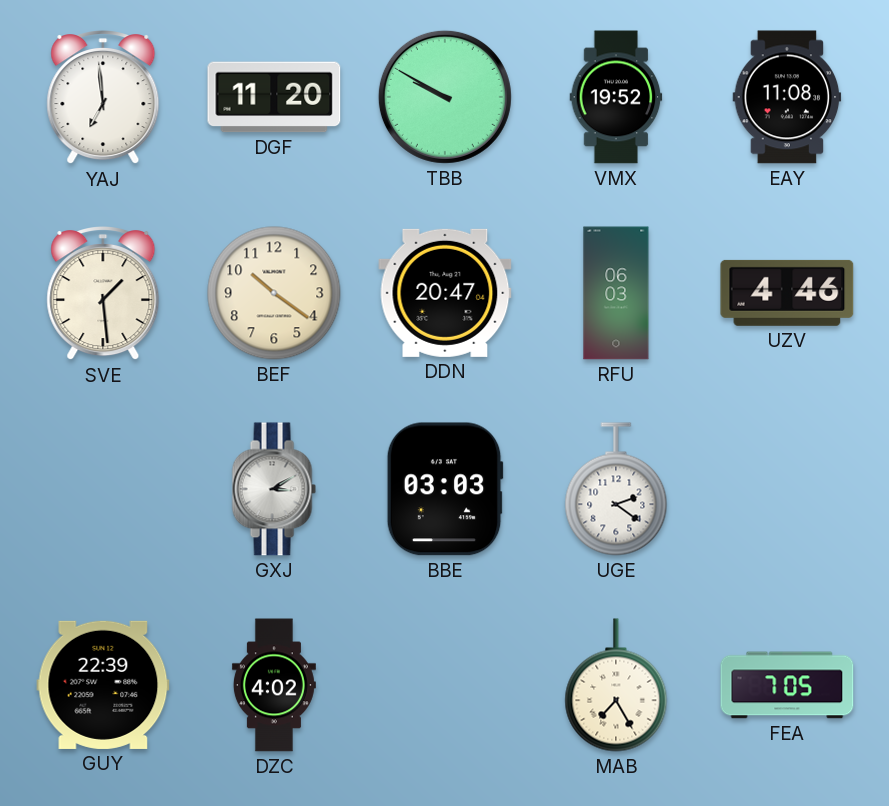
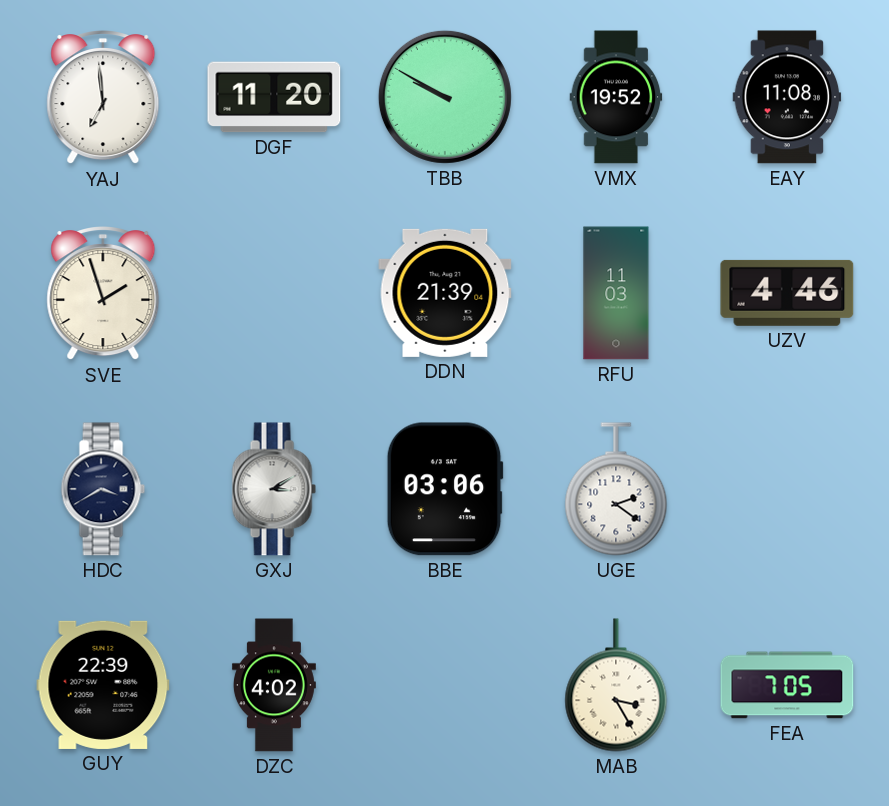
SVE: 1:29 -> 1:57
BEF: 10:21 -> none
DDN: 20:47 -> 21:39
RFU: 06:03 -> 11:03
HDC: none -> 3:40
BBE: 03:03 -> 03:06
MAB: 7:25 -> 3:25
